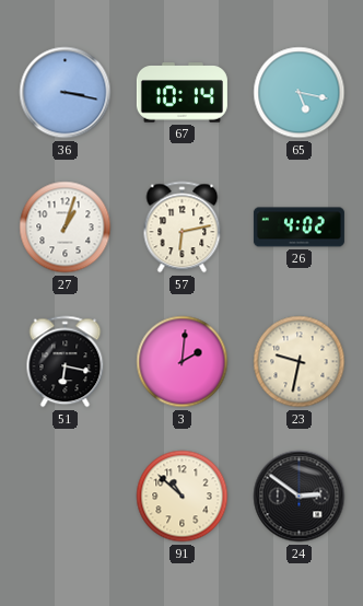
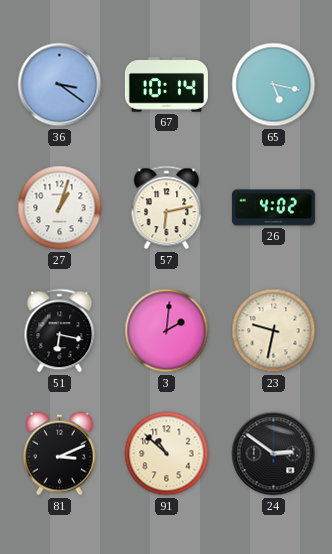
36: 3:17 -> 3:21
81: none -> 3:11
